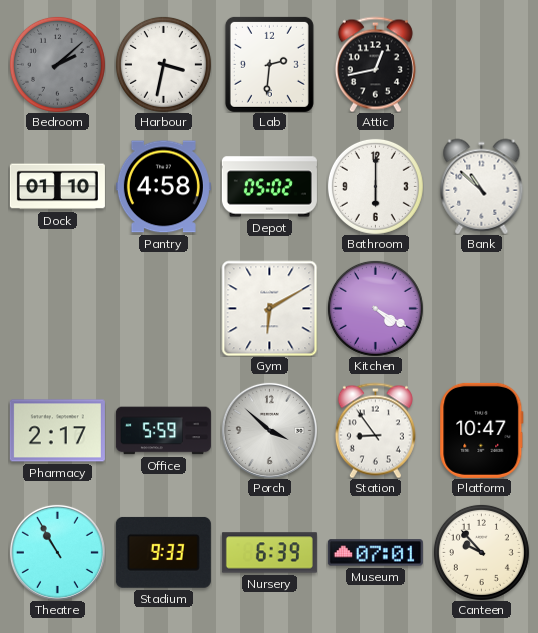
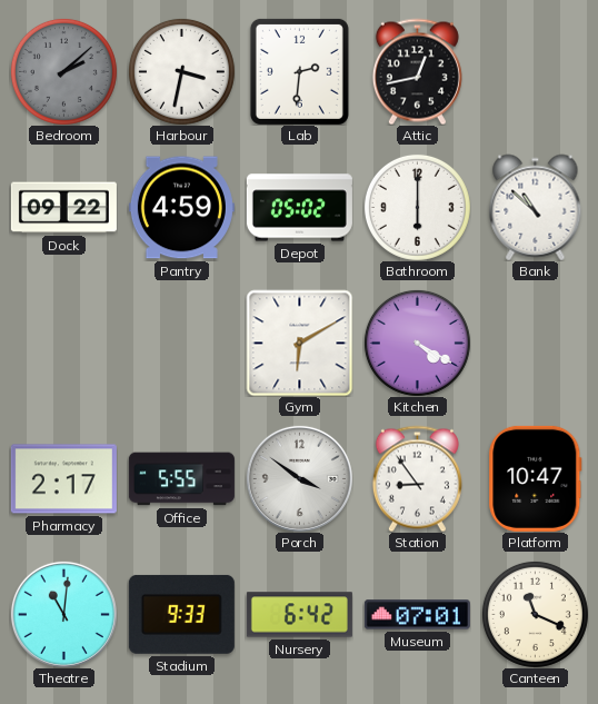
Dock: 01:10 -> 09:22
Pantry: 4:58 -> 4:59
Office: 5:59 -> 5:55
Porch: 3:52 -> 3:51
Theatre: 10:55 -> 11:01
Nursery: 6:39 -> 6:42
Canteen: 9:53 -> 11:19
